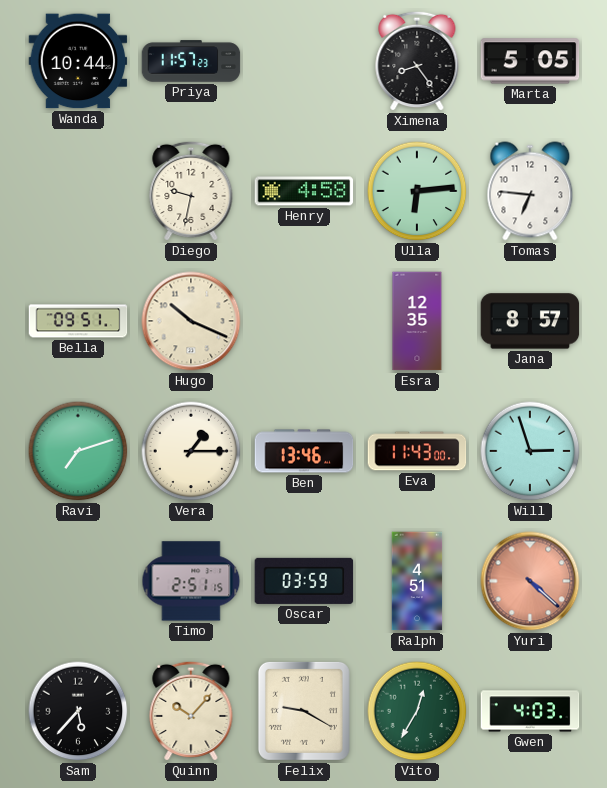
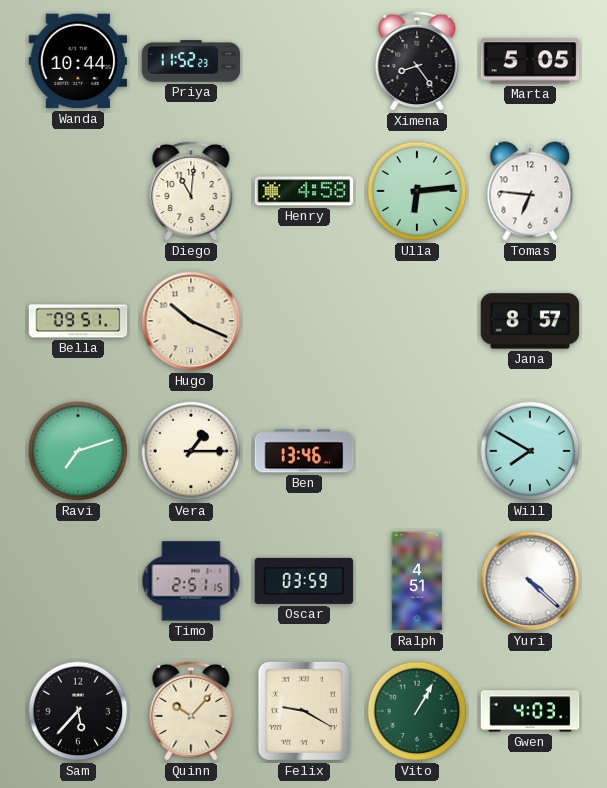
Priya: 11:57 -> 11:52
Diego: 9:32 -> 11:01
Esra: 12:35 -> none
Eva: 11:43 -> none
Will: 2:57 -> 7:50
Yuri dial: salmon -> white
Vito: 12:35 -> 1:05
